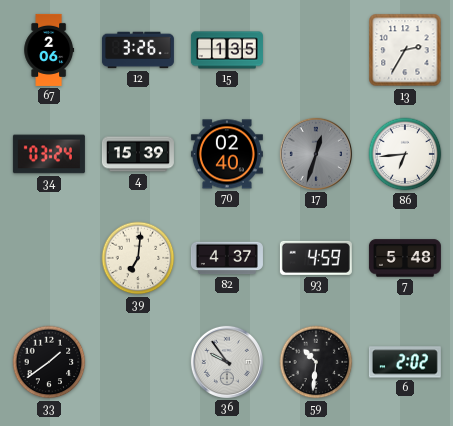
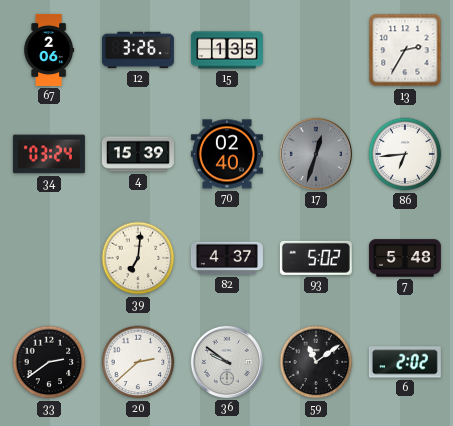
93: 4:59 -> 5:02
33: 1:39 -> 2:39
20: none -> 2:38
36: 9:54 -> 9:51
59: 10:31 -> 11:09
